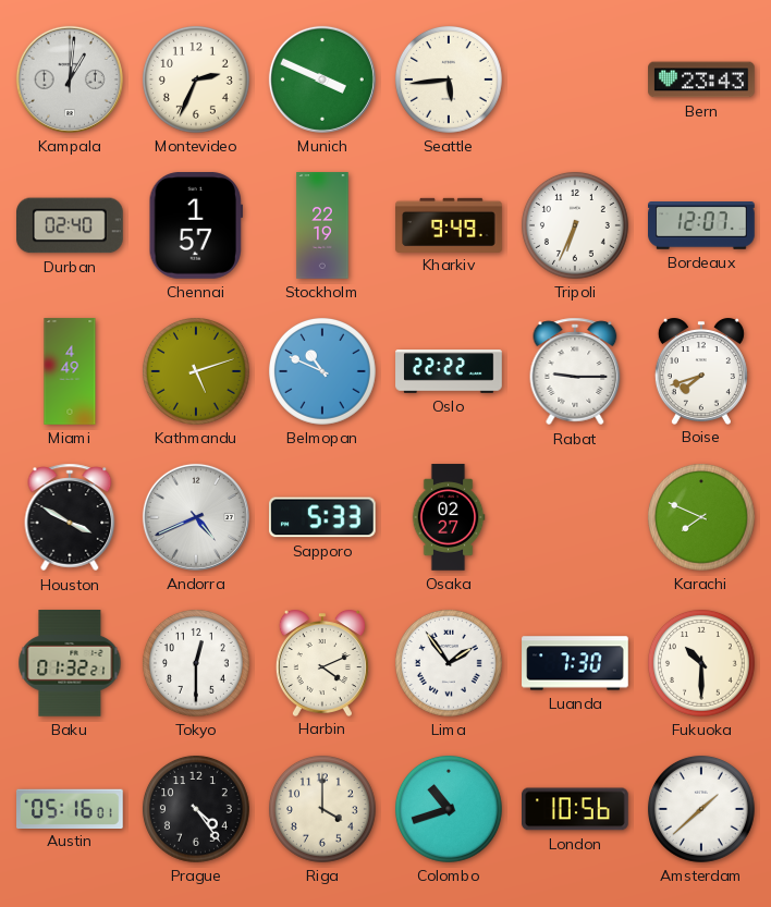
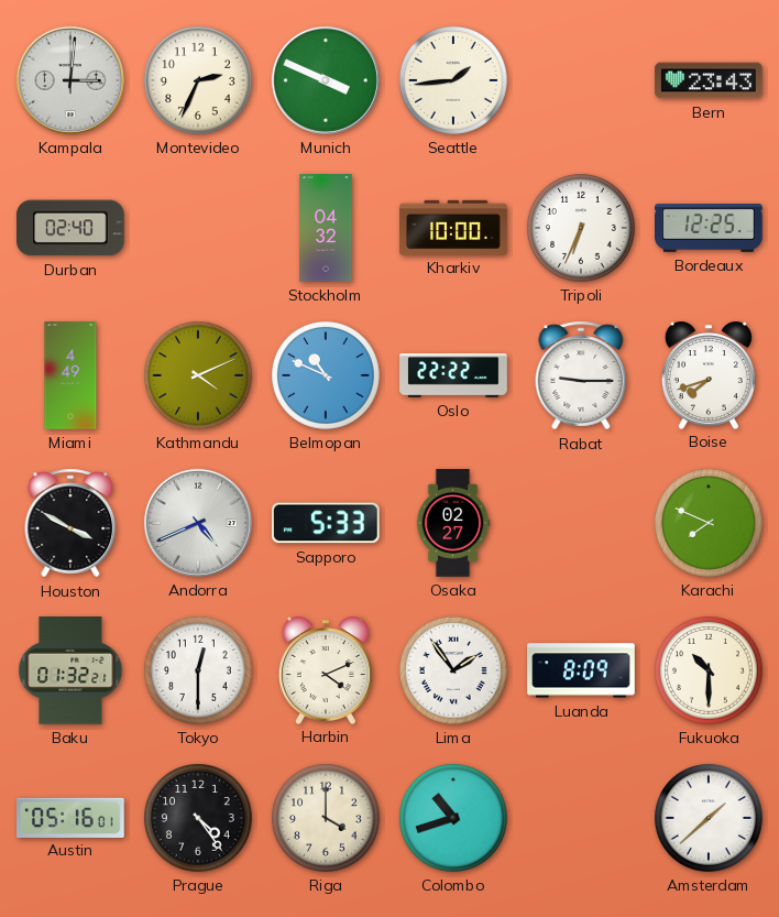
Kampala: 1:01 -> 3:01
Seattle: 5:44 -> 1:44
Chennai: 1:57 -> none
Stockholm: 22:19 -> 04:32
Kharkiv: 9:49 -> 10:00
Bordeaux: 12:07 -> 12:25
Kathmandu: 5:12 -> 4:11
Luanda: 7:30 -> 8:09
London: 10:56 -> none
